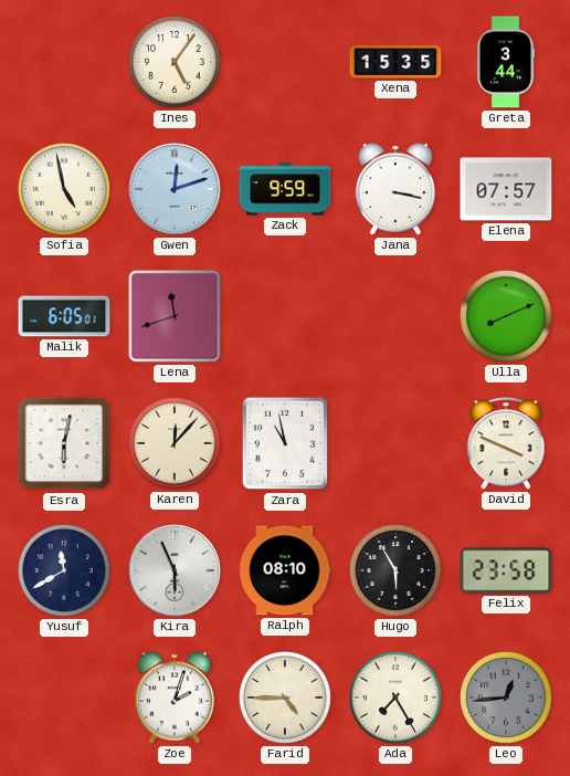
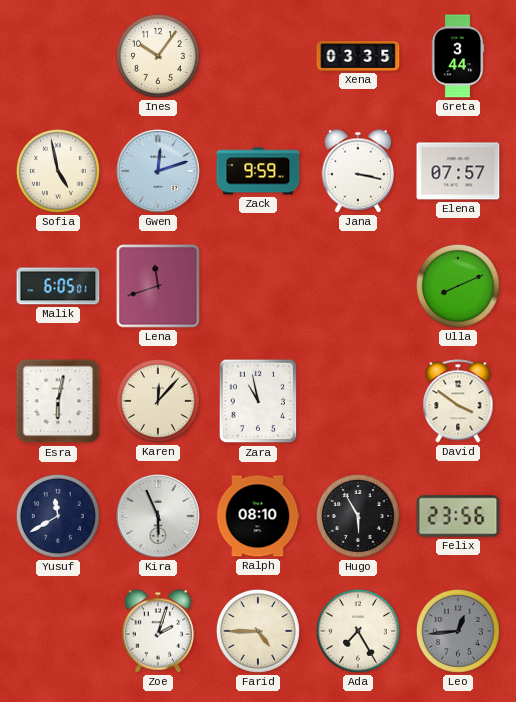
Ines: 5:06 -> 10:06
Xena: 15:35 -> 03:35
David: 3:49 -> 3:51
Felix: 23:58 -> 23:56
